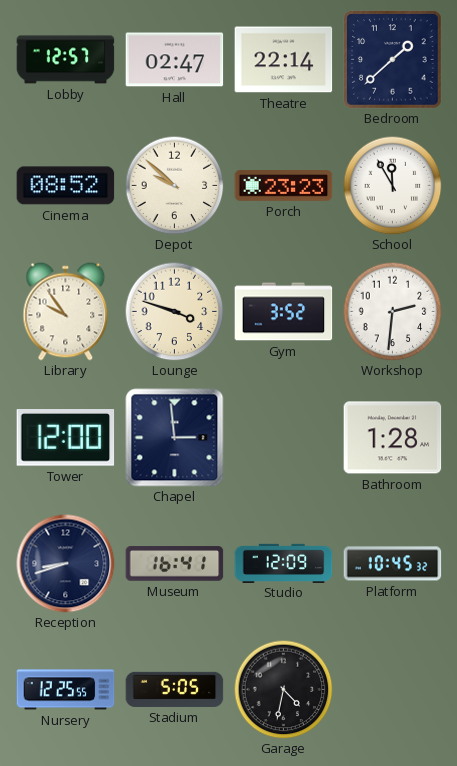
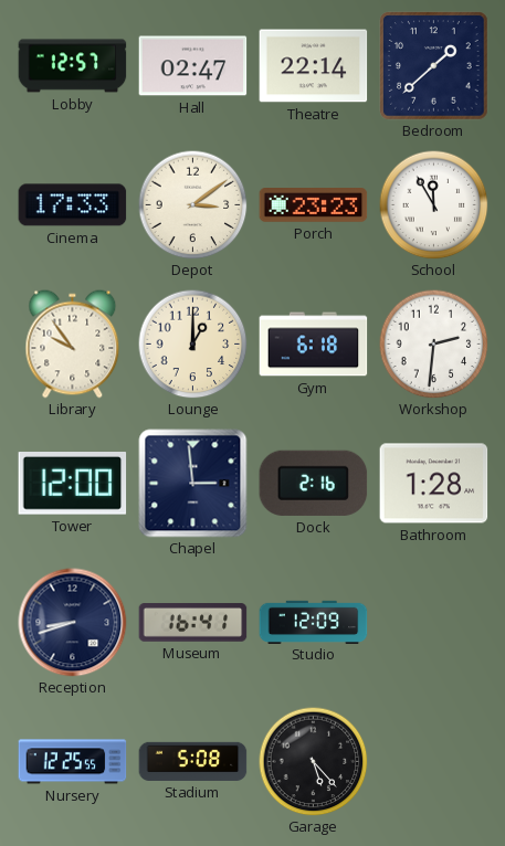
Cinema: 08:52 -> 17:33
Depot: 9:52 -> 3:09
Lounge: 3:48 -> 1:00
Gym: 3:52 -> 6:18
Dock: none -> 2:16
Platform: 10:45 -> none
Stadium: 5:05 -> 5:08
Garage: 4:32 -> 5:23
